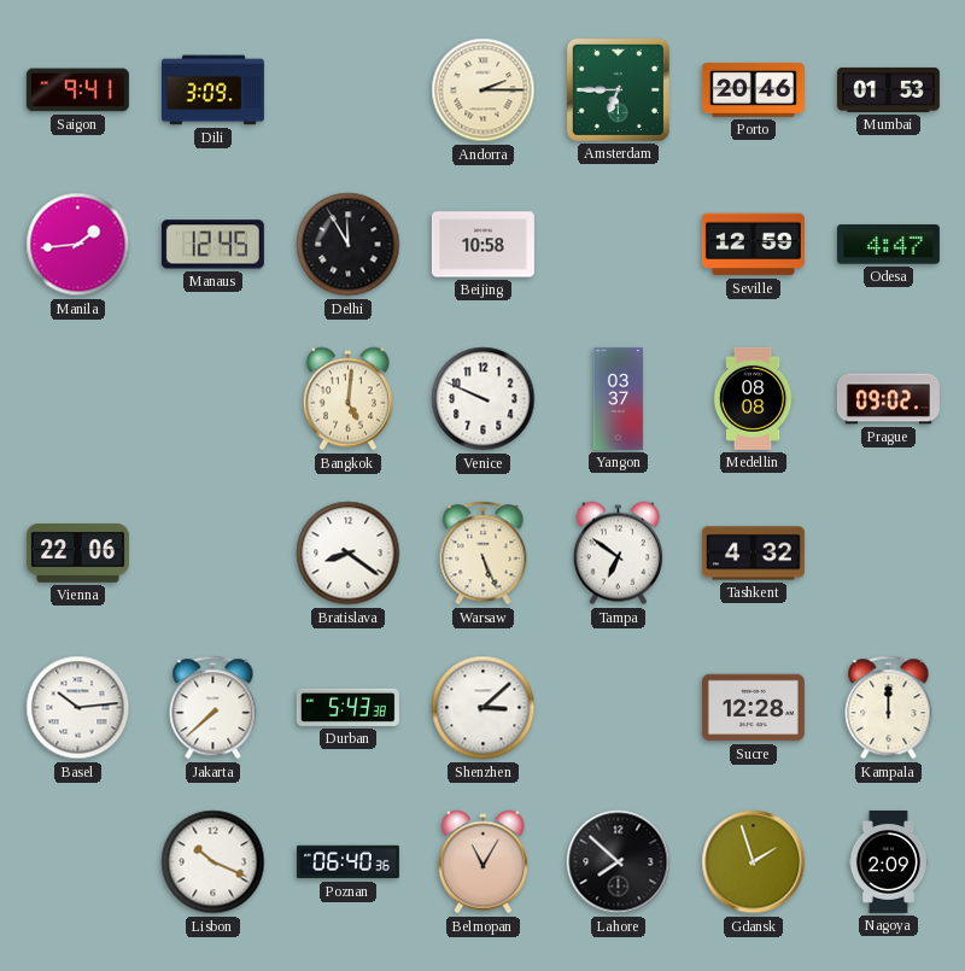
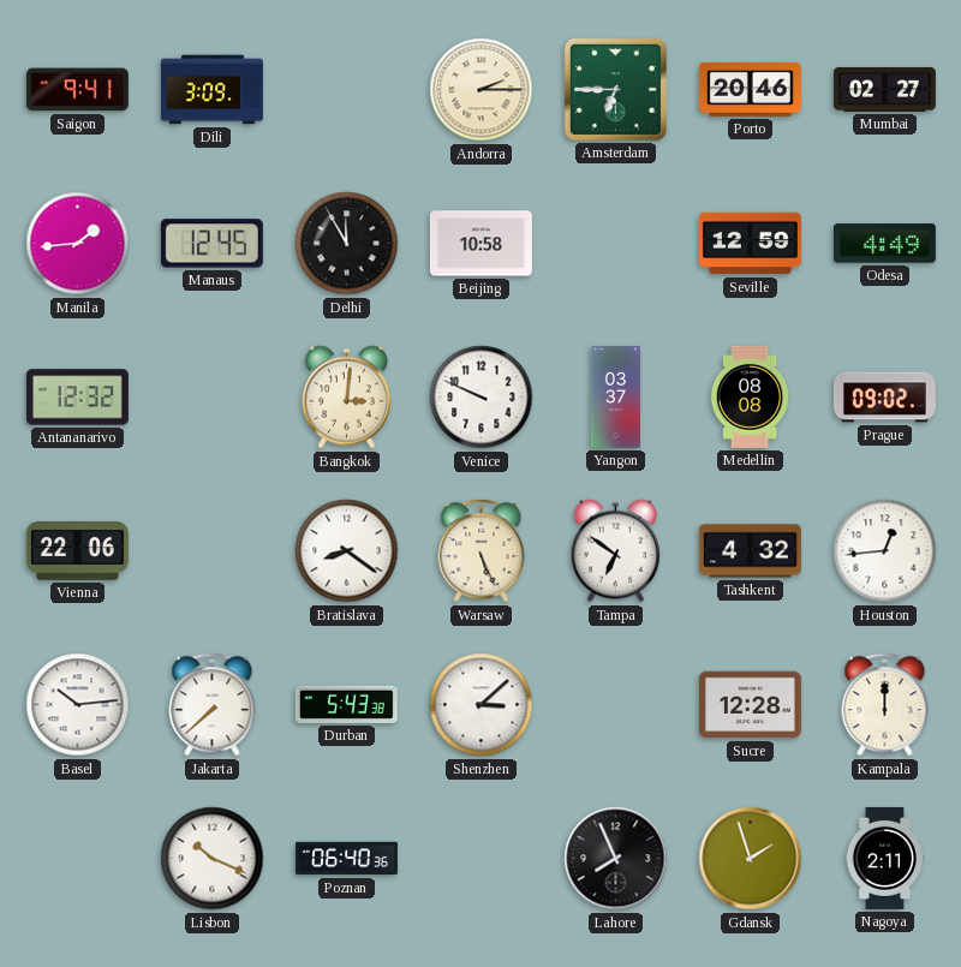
Mumbai: 01:53 -> 02:27
Odesa: 4:47 -> 4:49
Antananarivo: none -> 12:32
Bangkok: 5:01 -> 3:01
Houston: none -> 12:44
Belmopan: 11:05 -> none
Lahore: 7:52 -> 7:56
Nagoya: 2:09 -> 2:11
